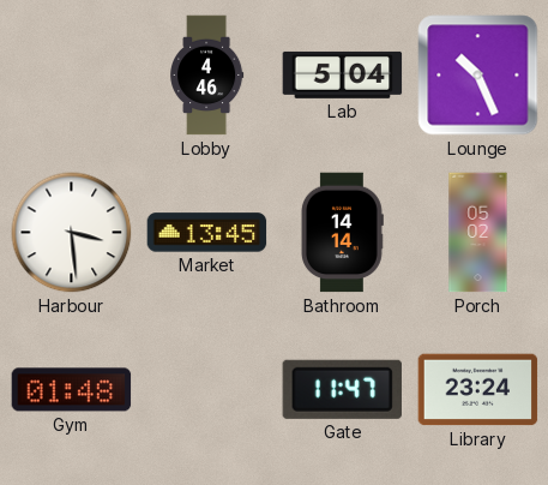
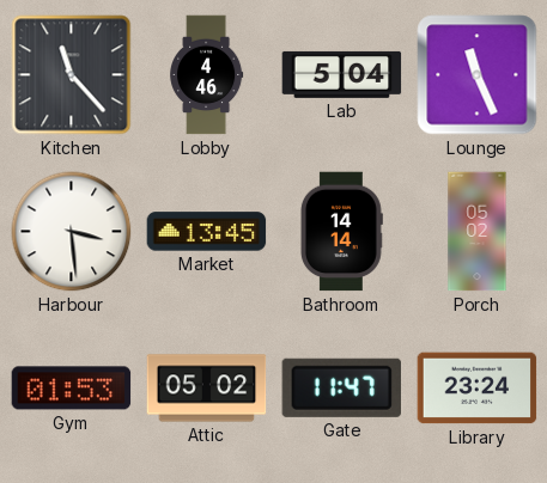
Kitchen: none -> 11:23
Lounge: 10:26 -> 11:26
Gym: 01:48 -> 01:53
Attic: none -> 05:02
